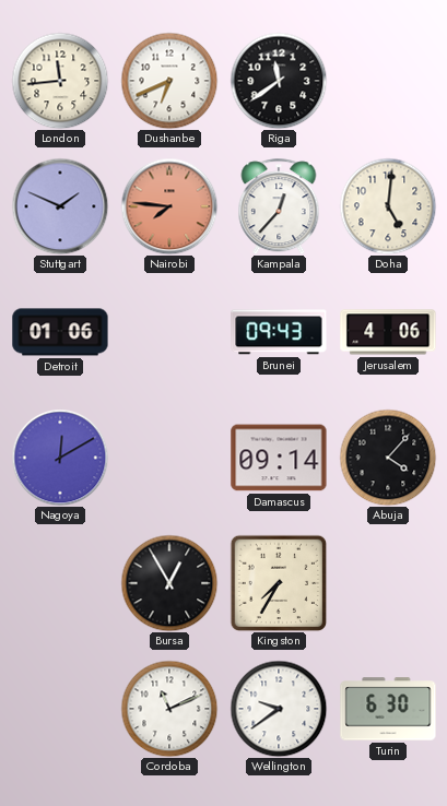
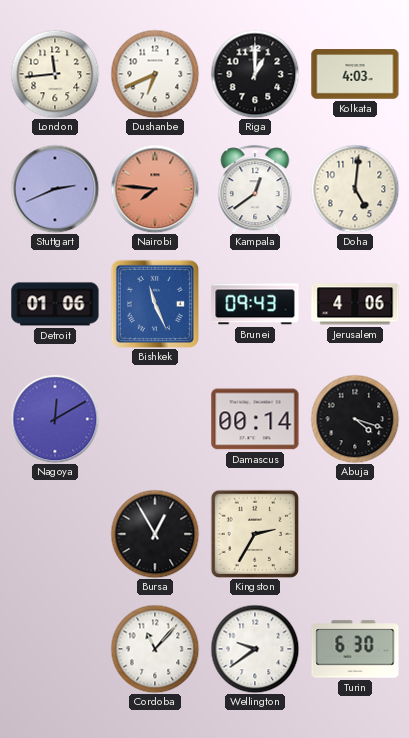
Riga: 11:39 -> 1:00
Kolkata: none -> 4:03
Stuttgart: 1:49 -> 2:41
Kampala: 12:37 -> 12:39
Bishkek: none -> 11:26
Damascus: 09:14 -> 00:14
Abuja: 4:07 -> 4:18
Kingston: 7:35 -> 2:35
Cordoba: 11:11 -> 11:07
